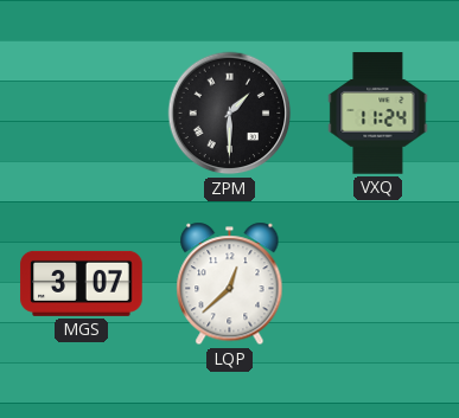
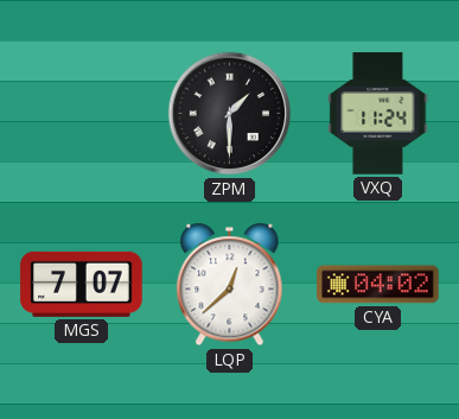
MGS: 3:07 -> 7:07
CYA: none -> 04:02
